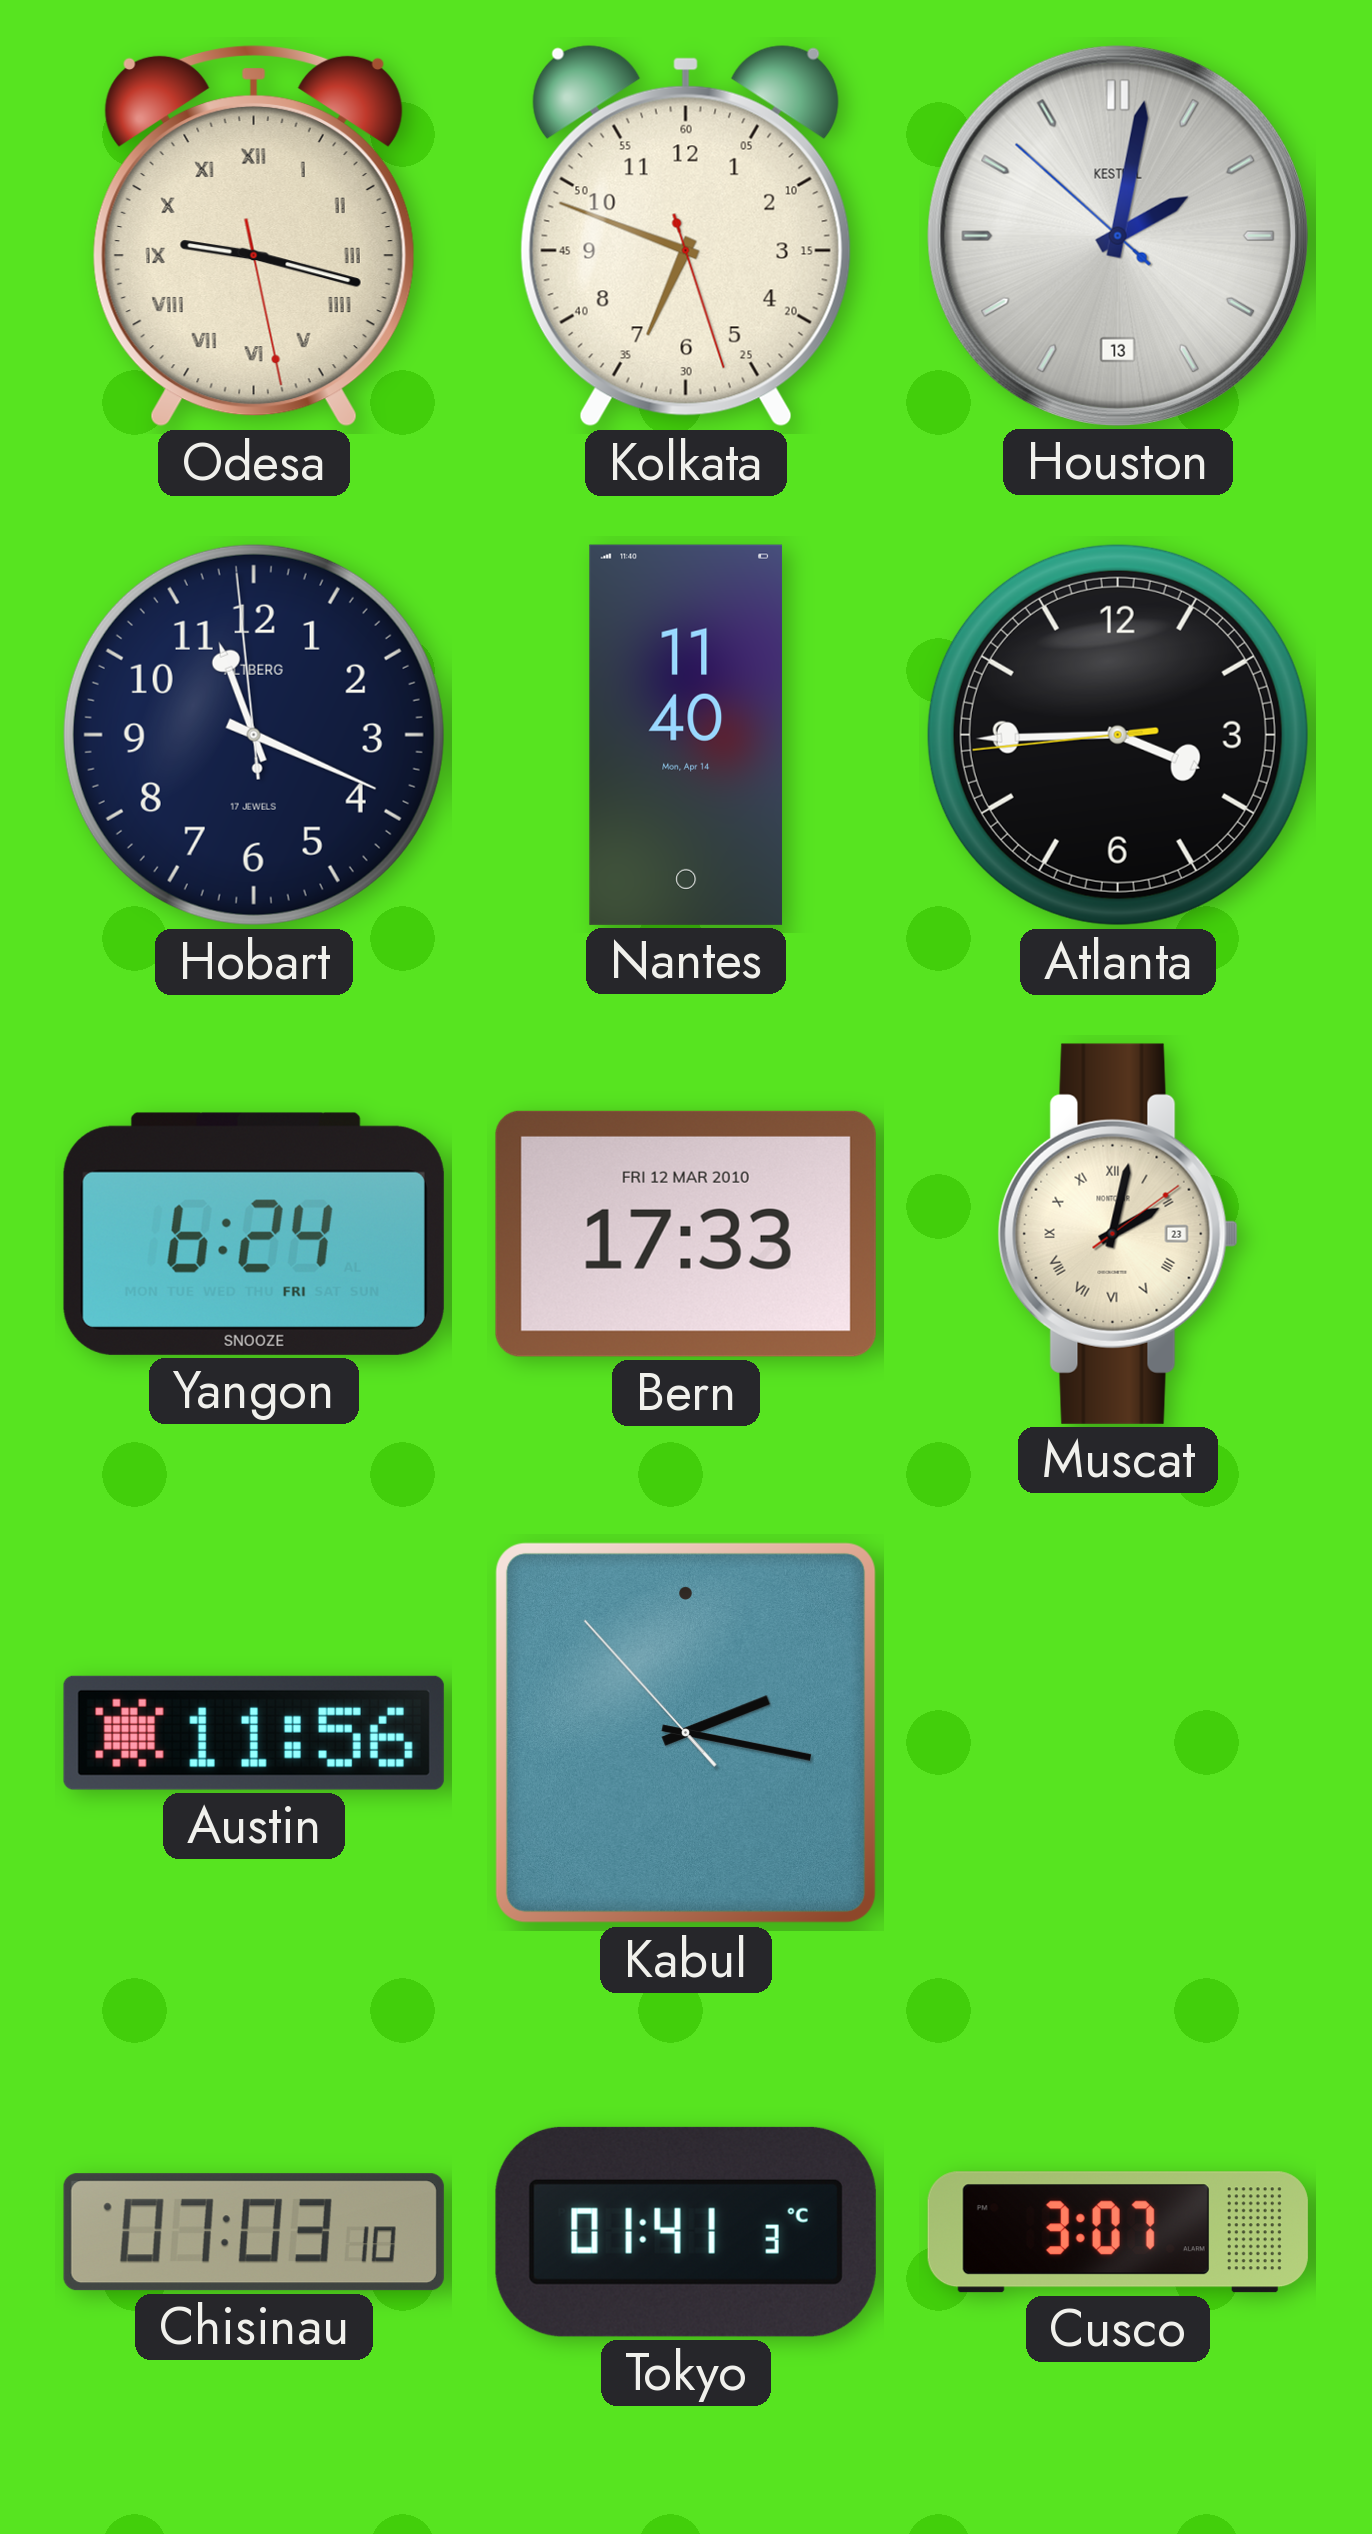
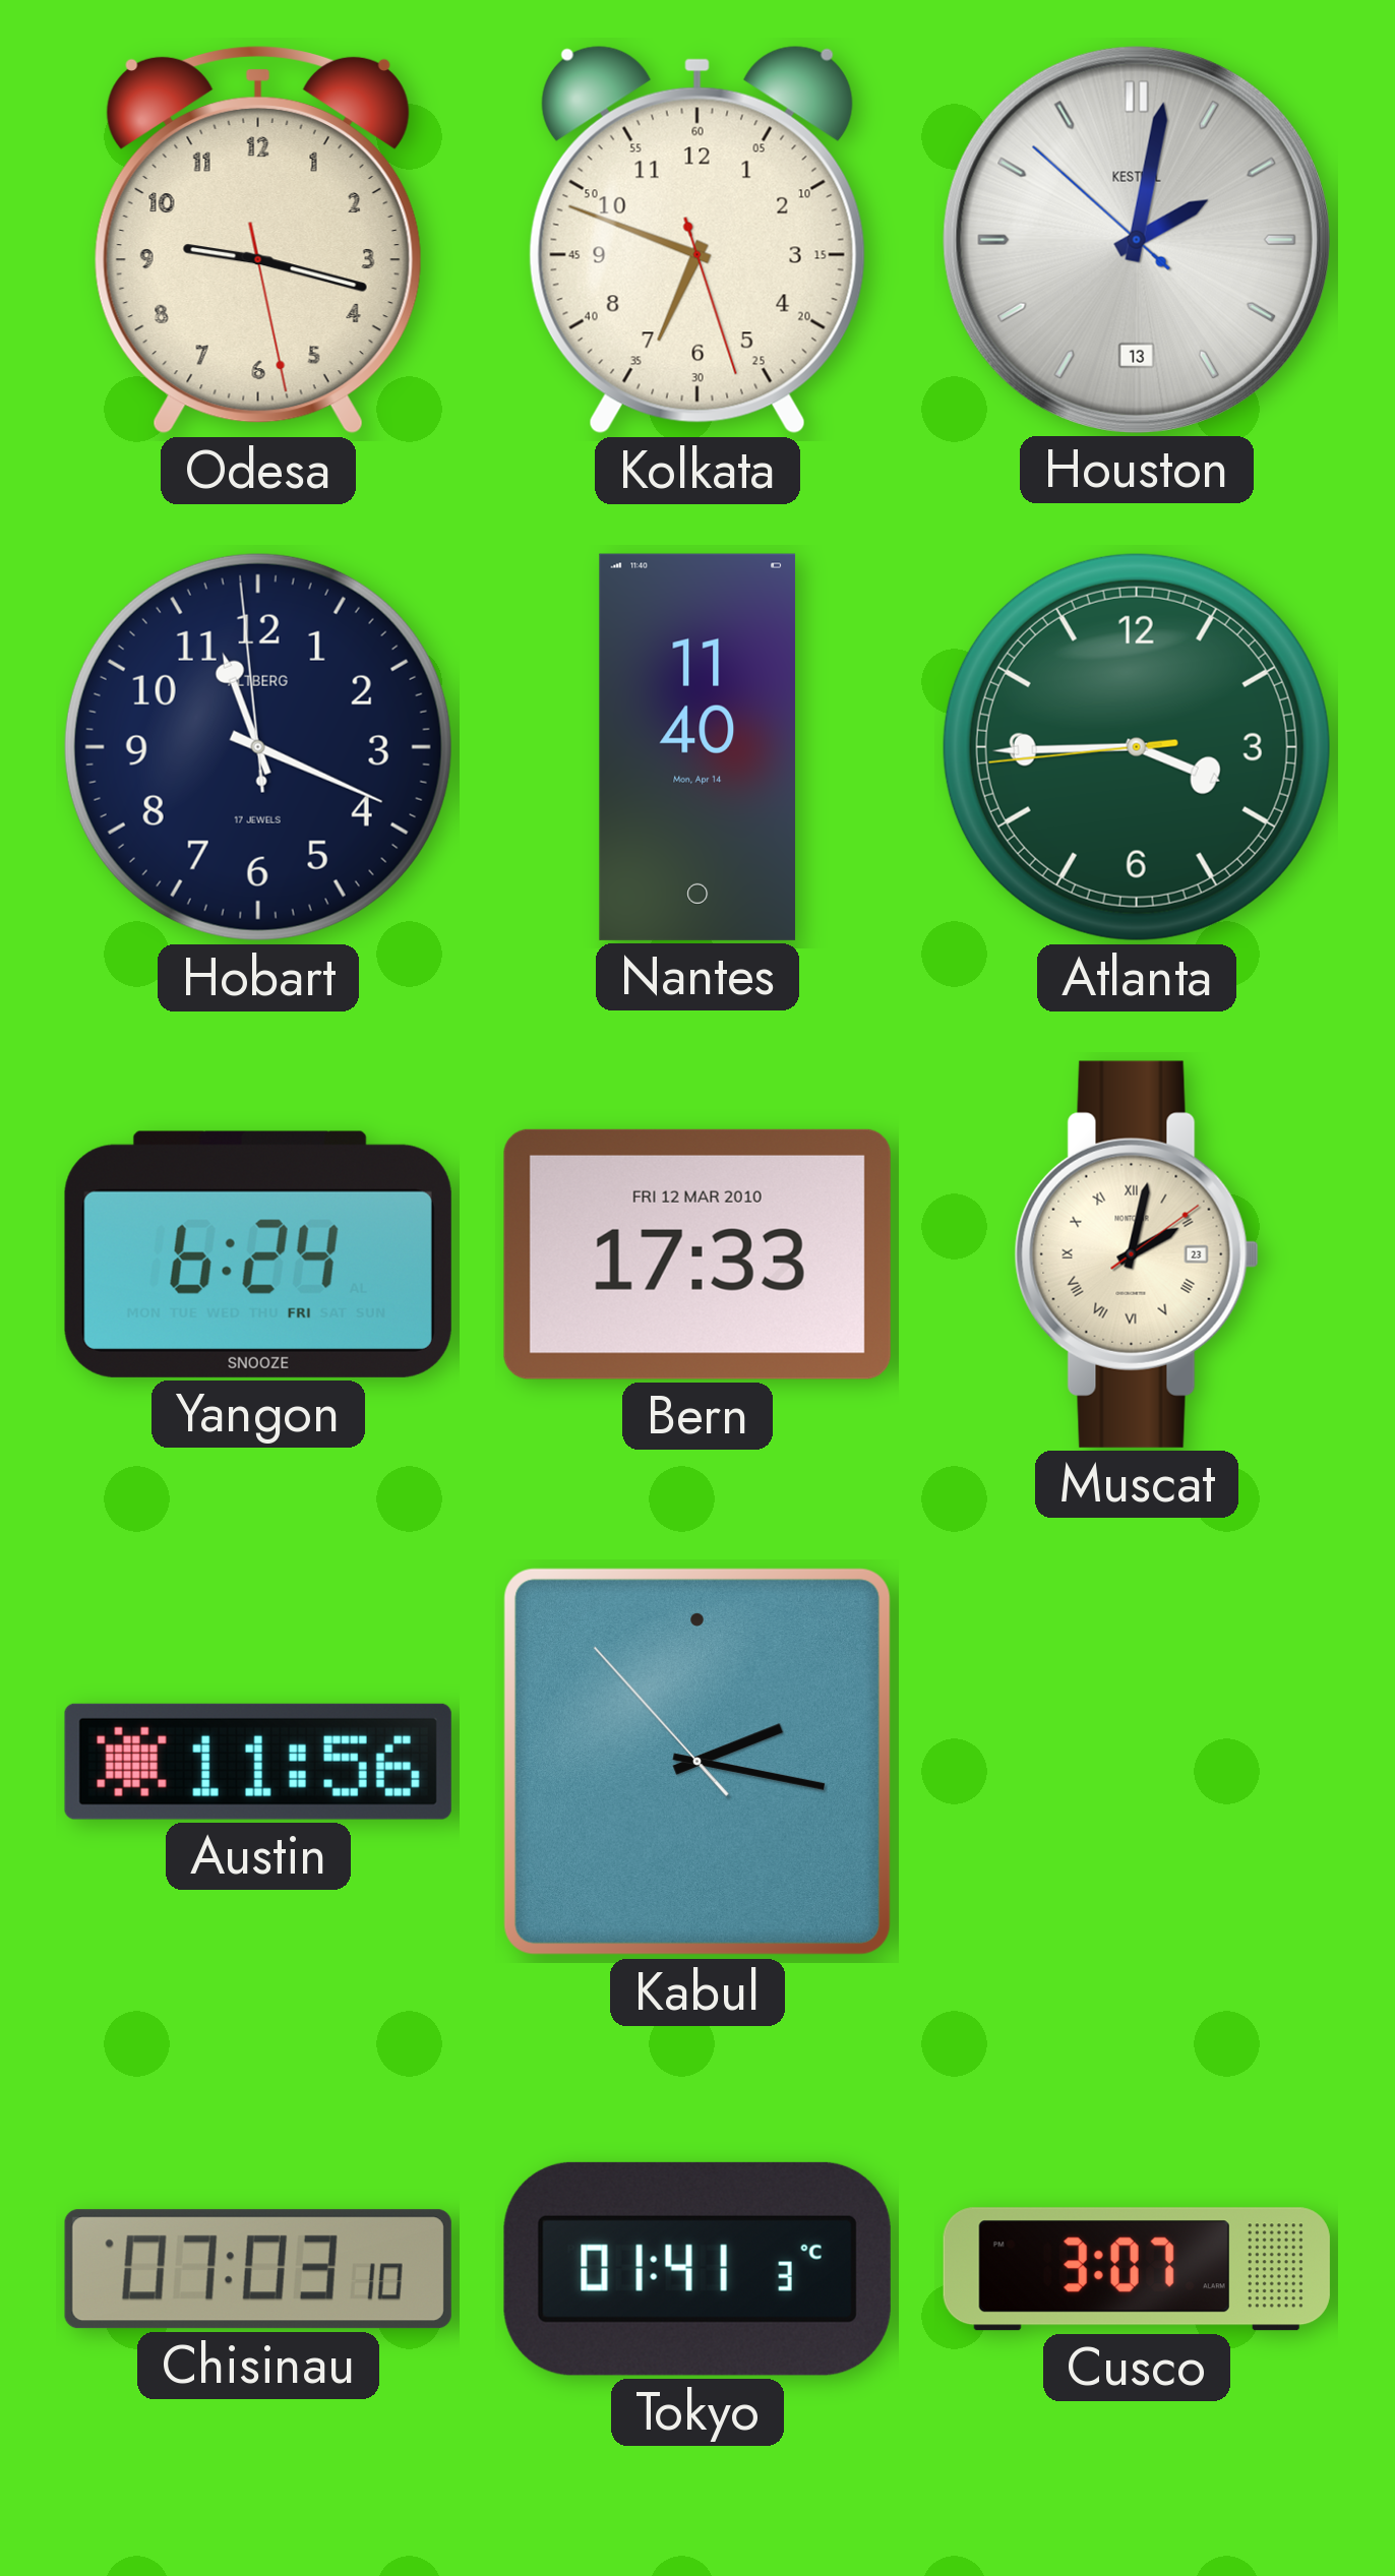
Odesa numerals: Roman -> Arabic
Atlanta dial: black -> green
